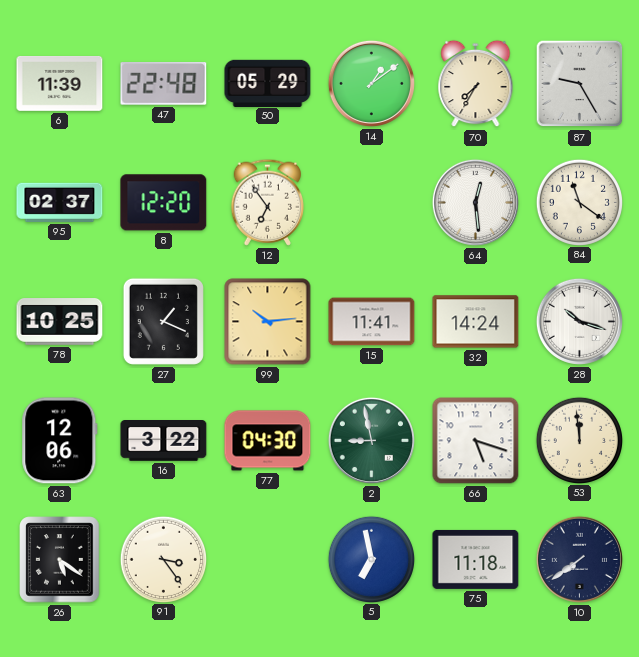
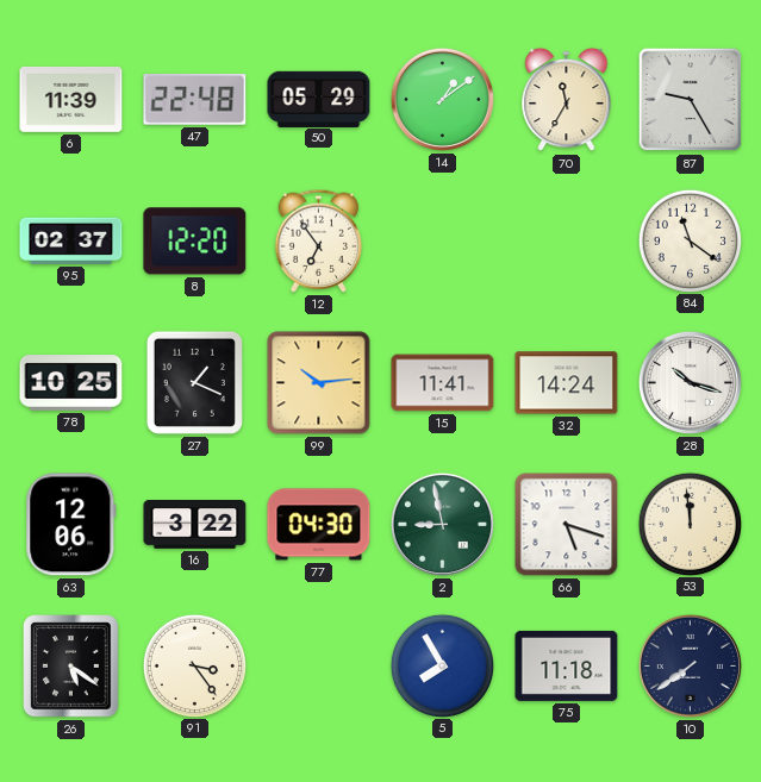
70: 7:35 -> 11:35
64: 12:29 -> none
5: 6:58 -> 7:55
